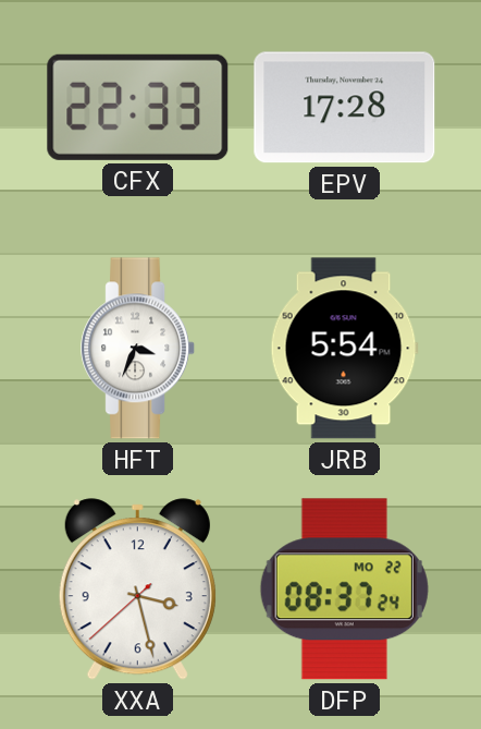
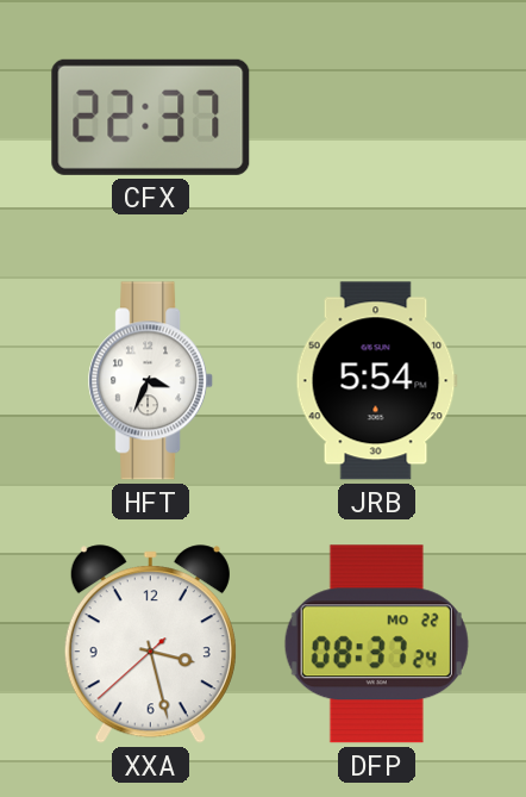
CFX: 22:33 -> 22:37
EPV: 17:28 -> none
